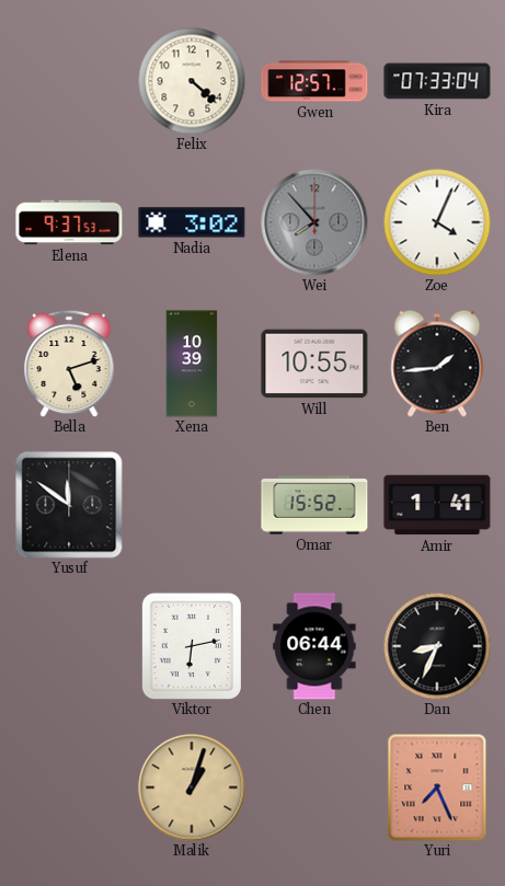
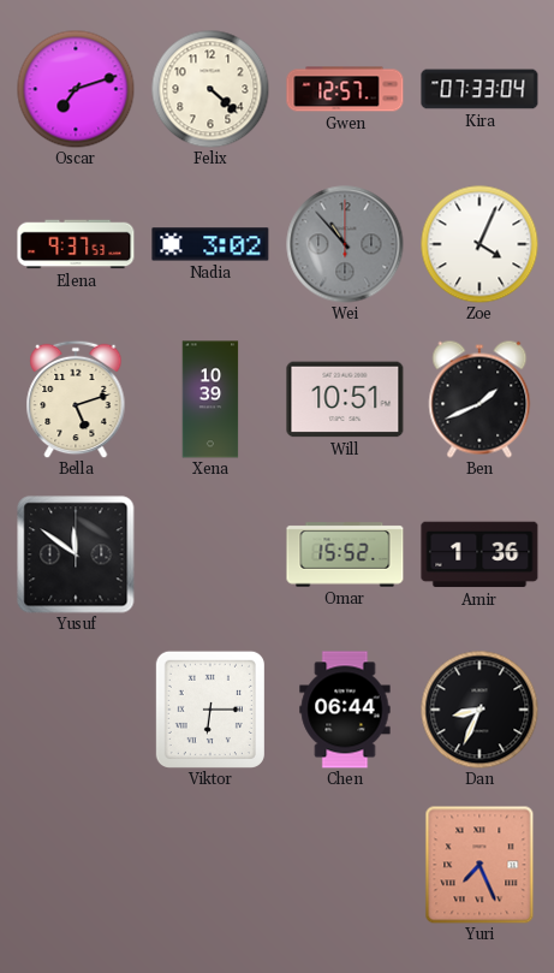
Oscar: none -> 7:12
Wei: 7:53 -> 10:53
Will: 10:55 -> 10:51
Ben: 1:44 -> 1:41
Amir: 1:41 -> 1:36
Viktor: 6:13 -> 6:15
Malik: 1:03 -> none
